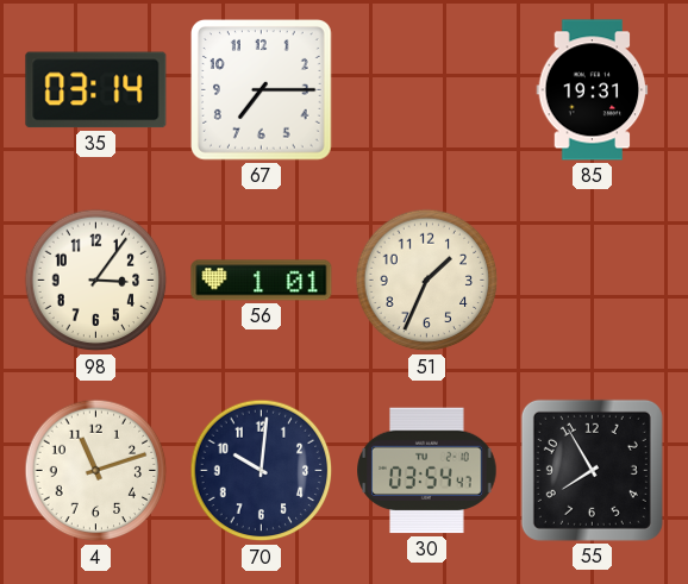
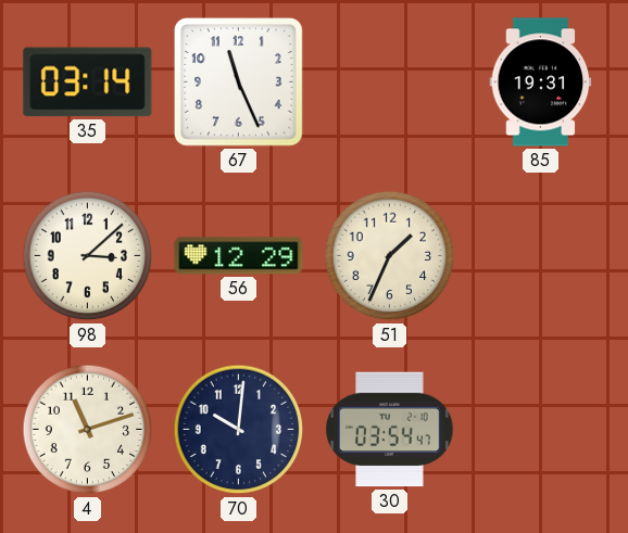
67: 7:15 -> 11:26
98: 3:06 -> 3:08
56: 1:01 -> 12:29
55: 7:55 -> none
